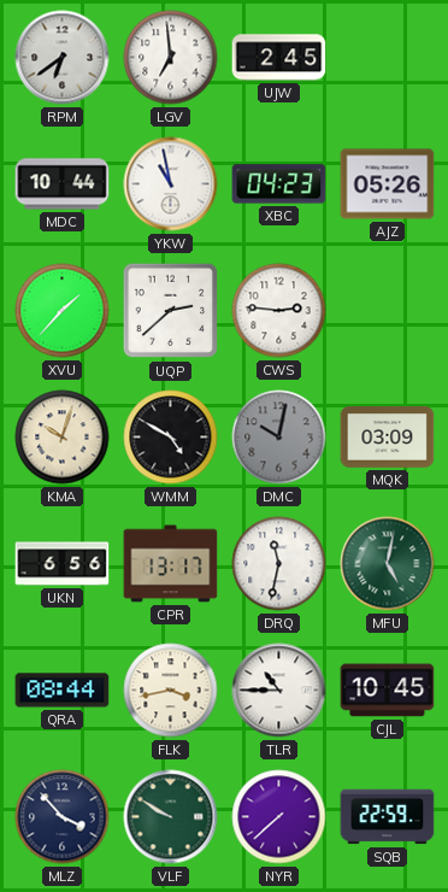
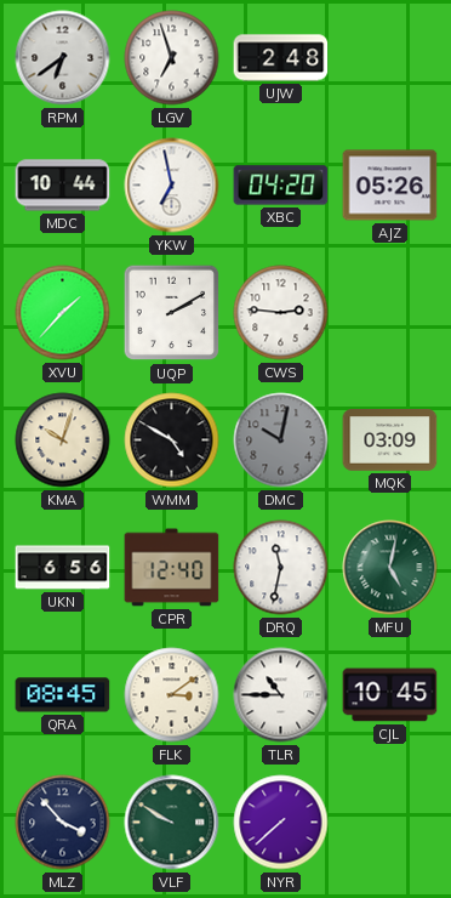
LGV: 6:59 -> 6:57
UJW: 2:45 -> 2:48
YKW: 10:58 -> 6:58
XBC: 04:23 -> 04:20
UQP: 2:38 -> 2:10
CPR: 13:17 -> 12:40
QRA: 08:44 -> 08:45
FLK: 3:43 -> 3:09
SQB: 22:59 -> none
